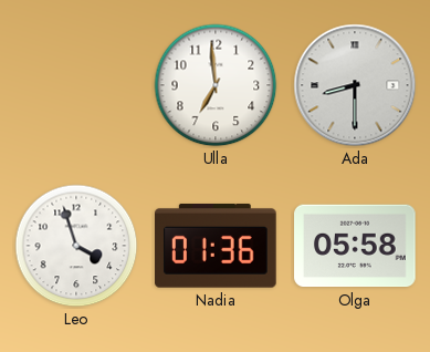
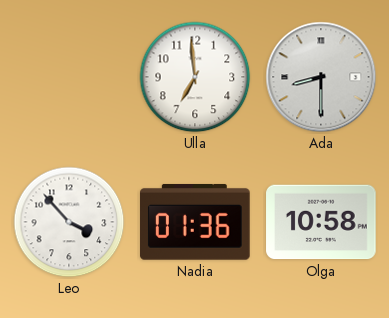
Leo: 3:57 -> 3:53
Olga: 05:58 -> 10:58
